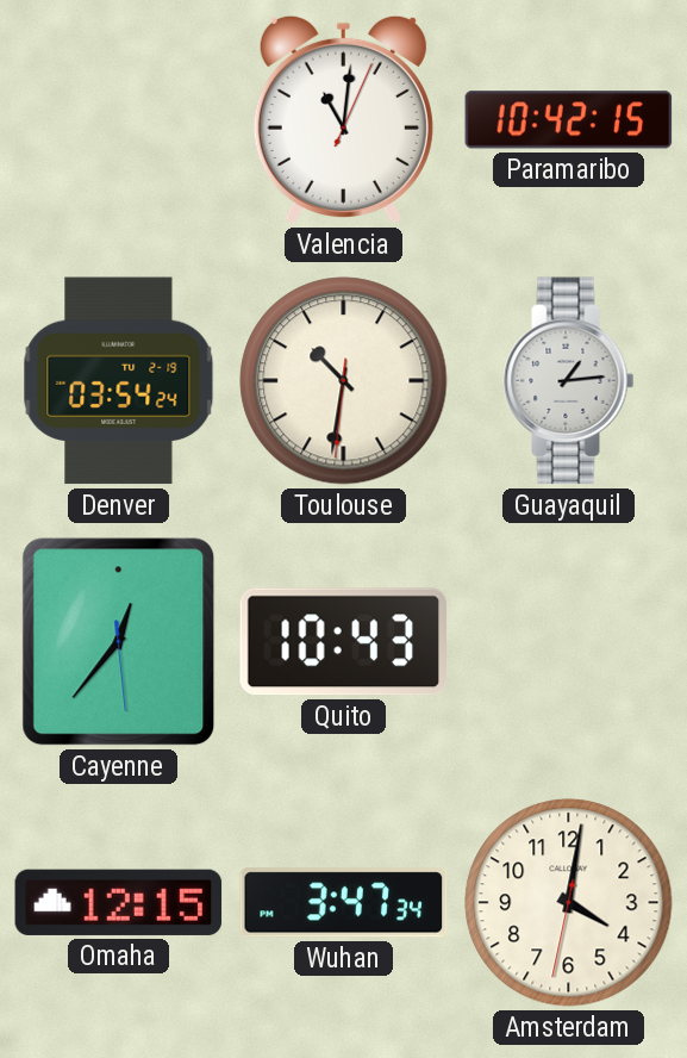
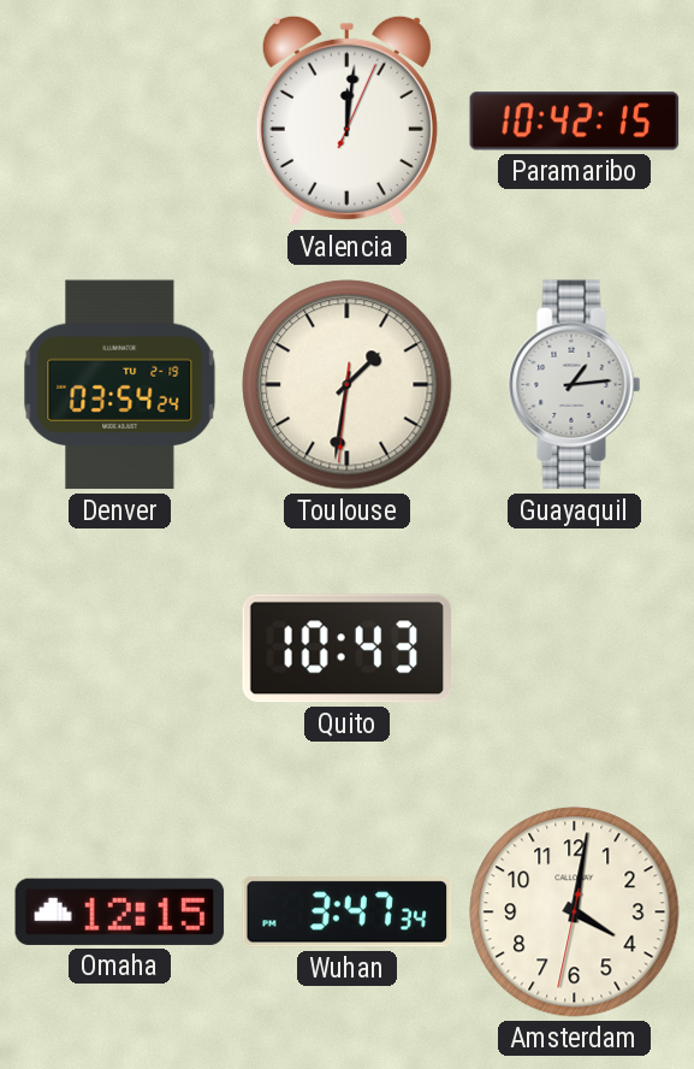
Valencia: 11:01 -> 12:01
Toulouse: 10:31 -> 1:31
Cayenne: 12:36 -> none
